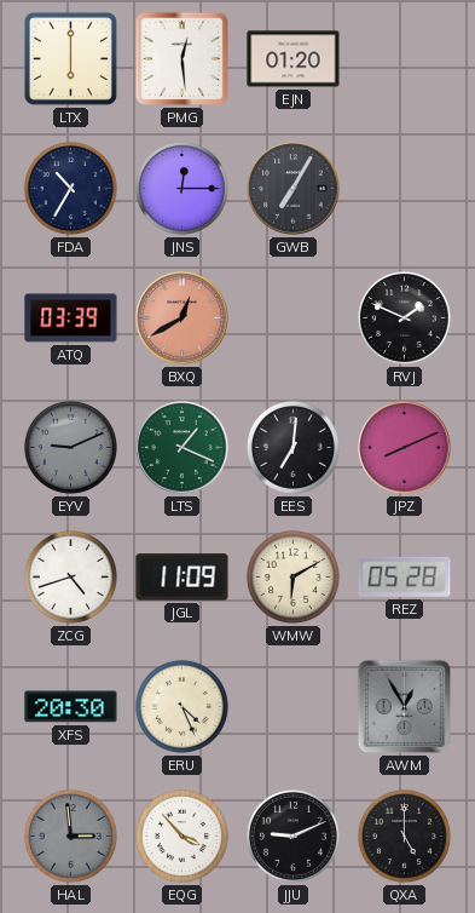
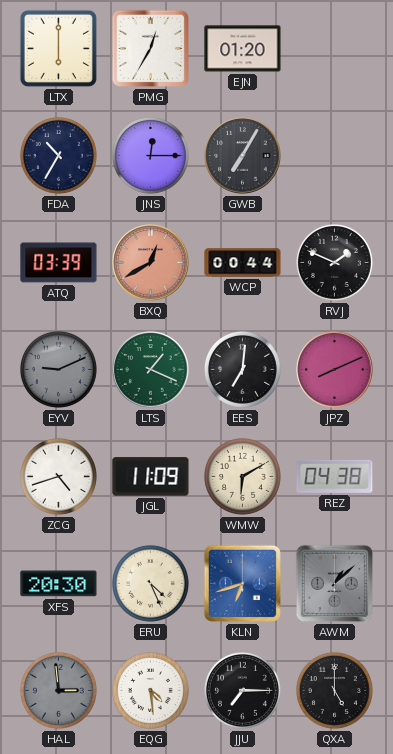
PMG: 12:29 -> 12:35
WCP: none -> 00:44
REZ: 05:28 -> 04:38
KLN: none -> 6:42
AWM: 12:55 -> 1:08
EQG: 3:53 -> 4:29
JJU: 9:11 -> 7:15
